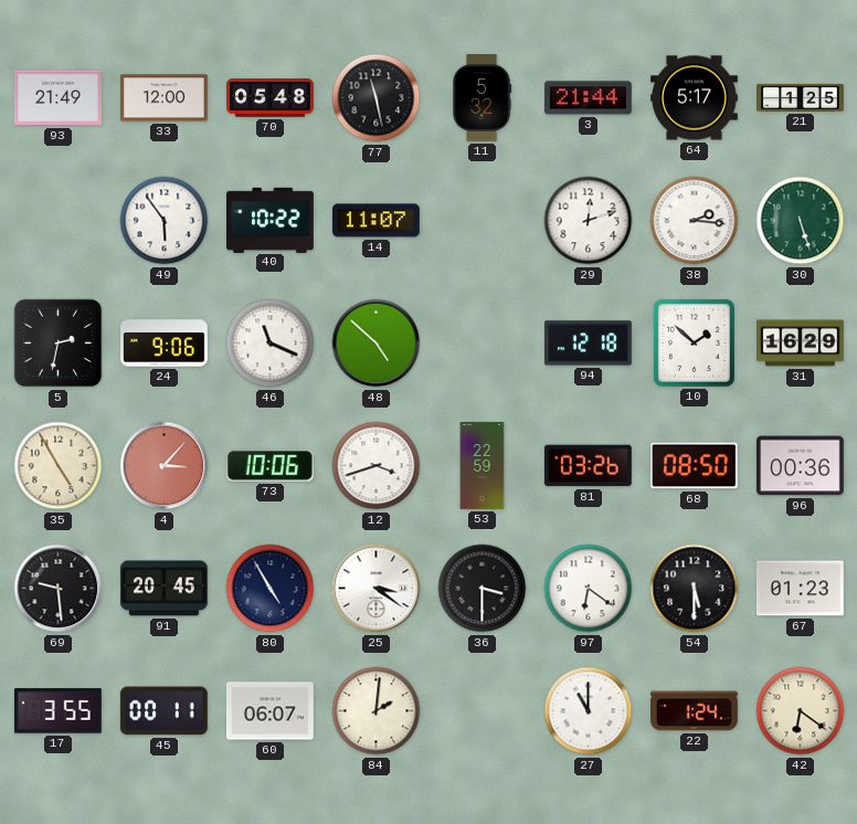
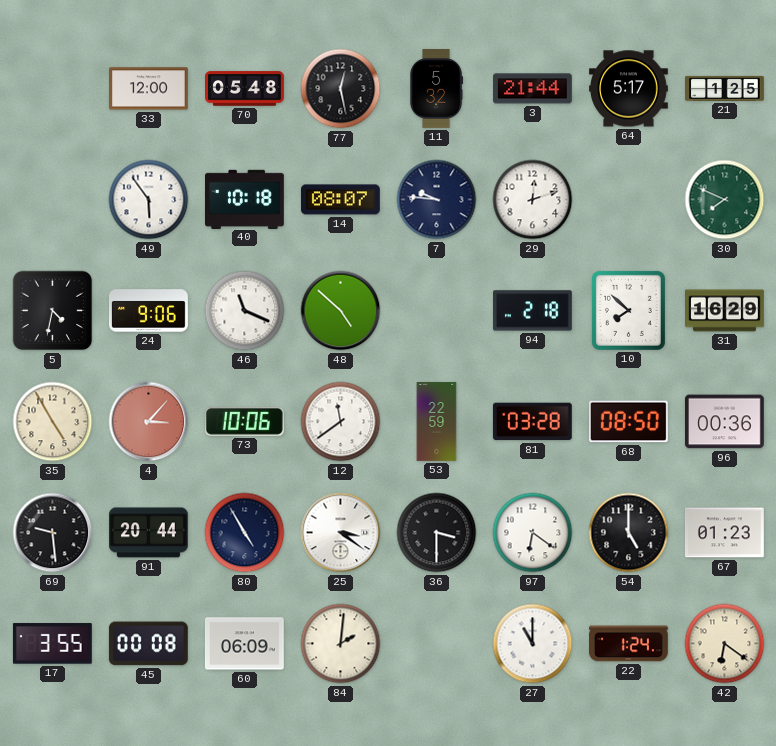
93: 21:49 -> none
77: 11:28 -> 12:28
40: 10:22 -> 10:18
14: 11:07 -> 08:07
7: none -> 9:46
38: 2:16 -> none
30: 5:27 -> 7:49
5: 2:32 -> 4:32
94: 12:18 -> 2:18
10: 1:52 -> 7:52
12: 3:42 -> 11:39
81: 03:26 -> 03:28
91: 20:45 -> 20:44
54: 5:30 -> 5:00
45: 00:11 -> 00:08
60: 06:07 -> 06:09
